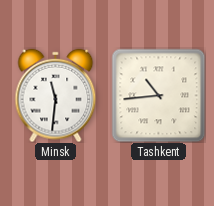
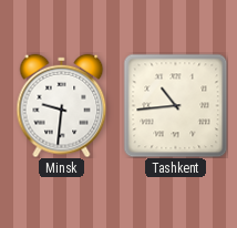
Minsk: 11:31 -> 9:31
